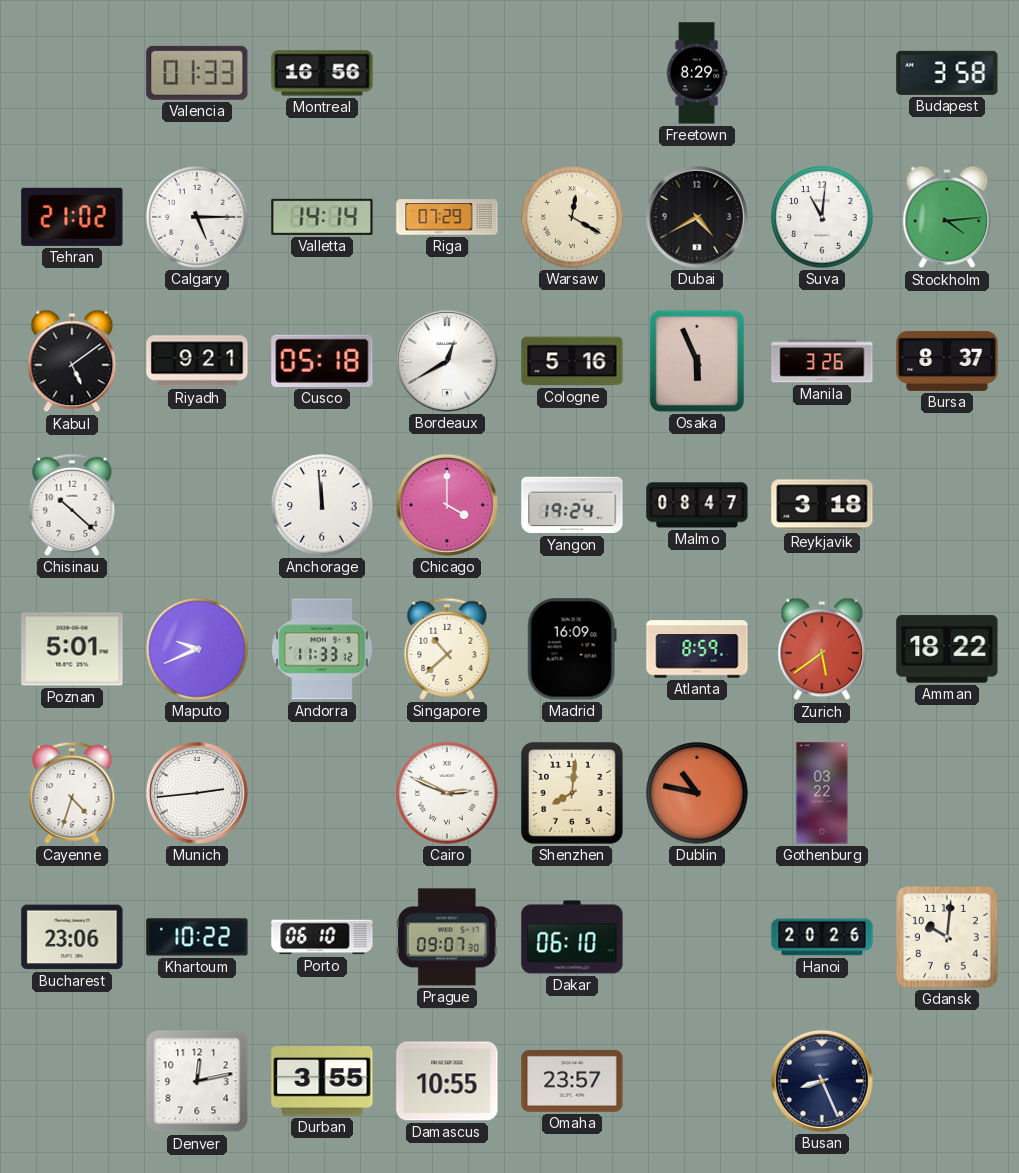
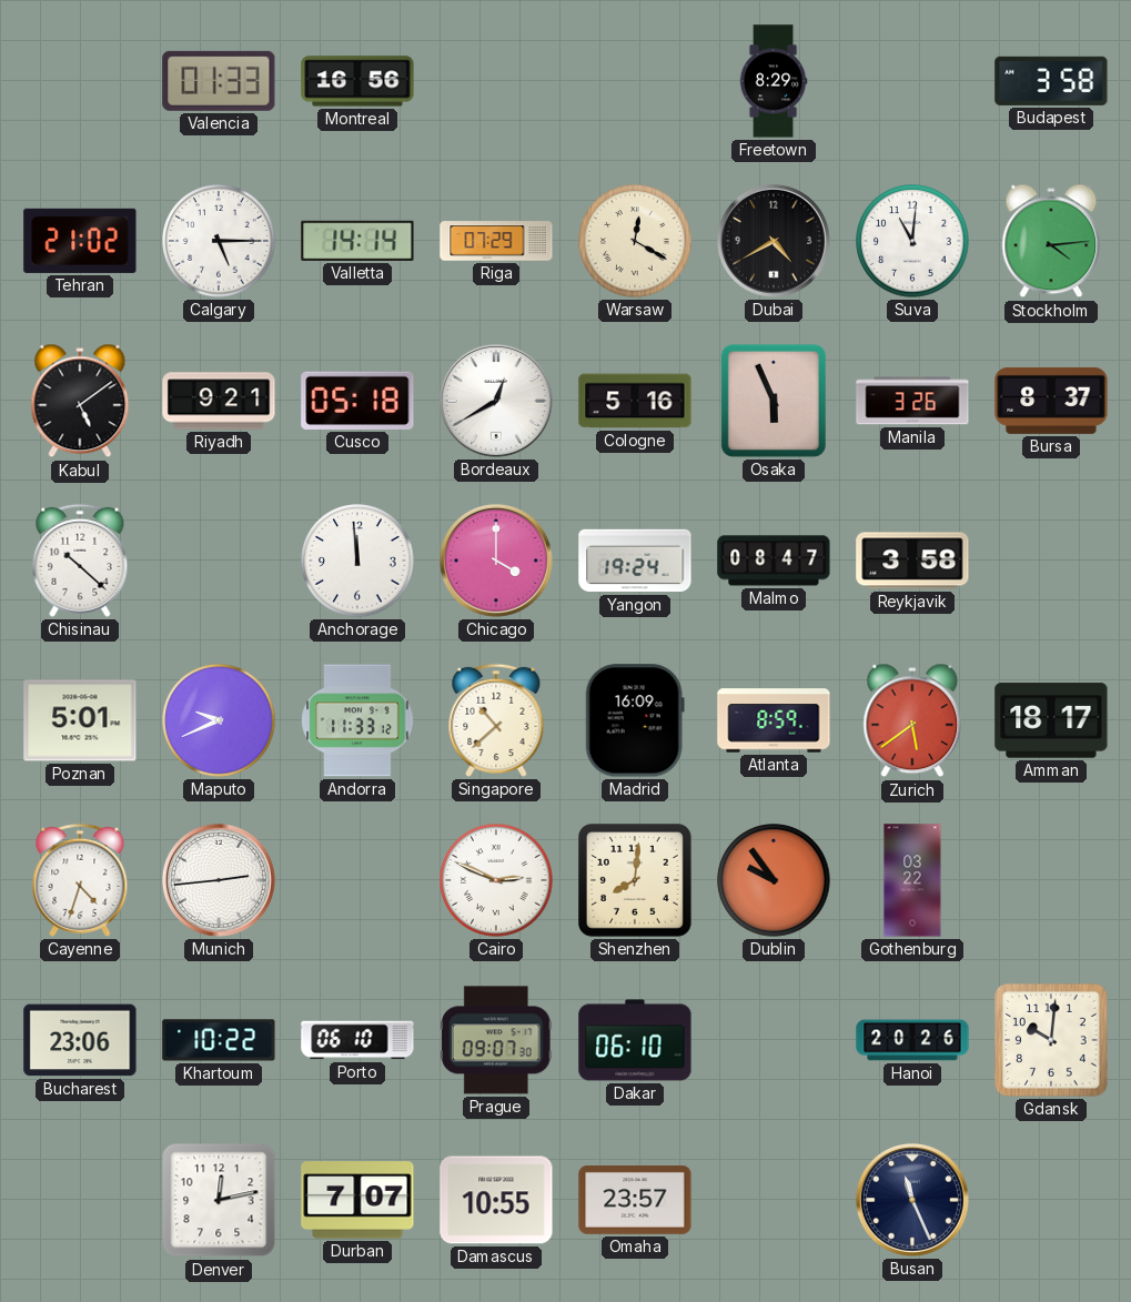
Reykjavik: 3:18 -> 3:58
Amman: 18:22 -> 18:17
Dublin: 10:47 -> 9:54
Durban: 3:55 -> 7:07
Busan: 8:26 -> 11:26
